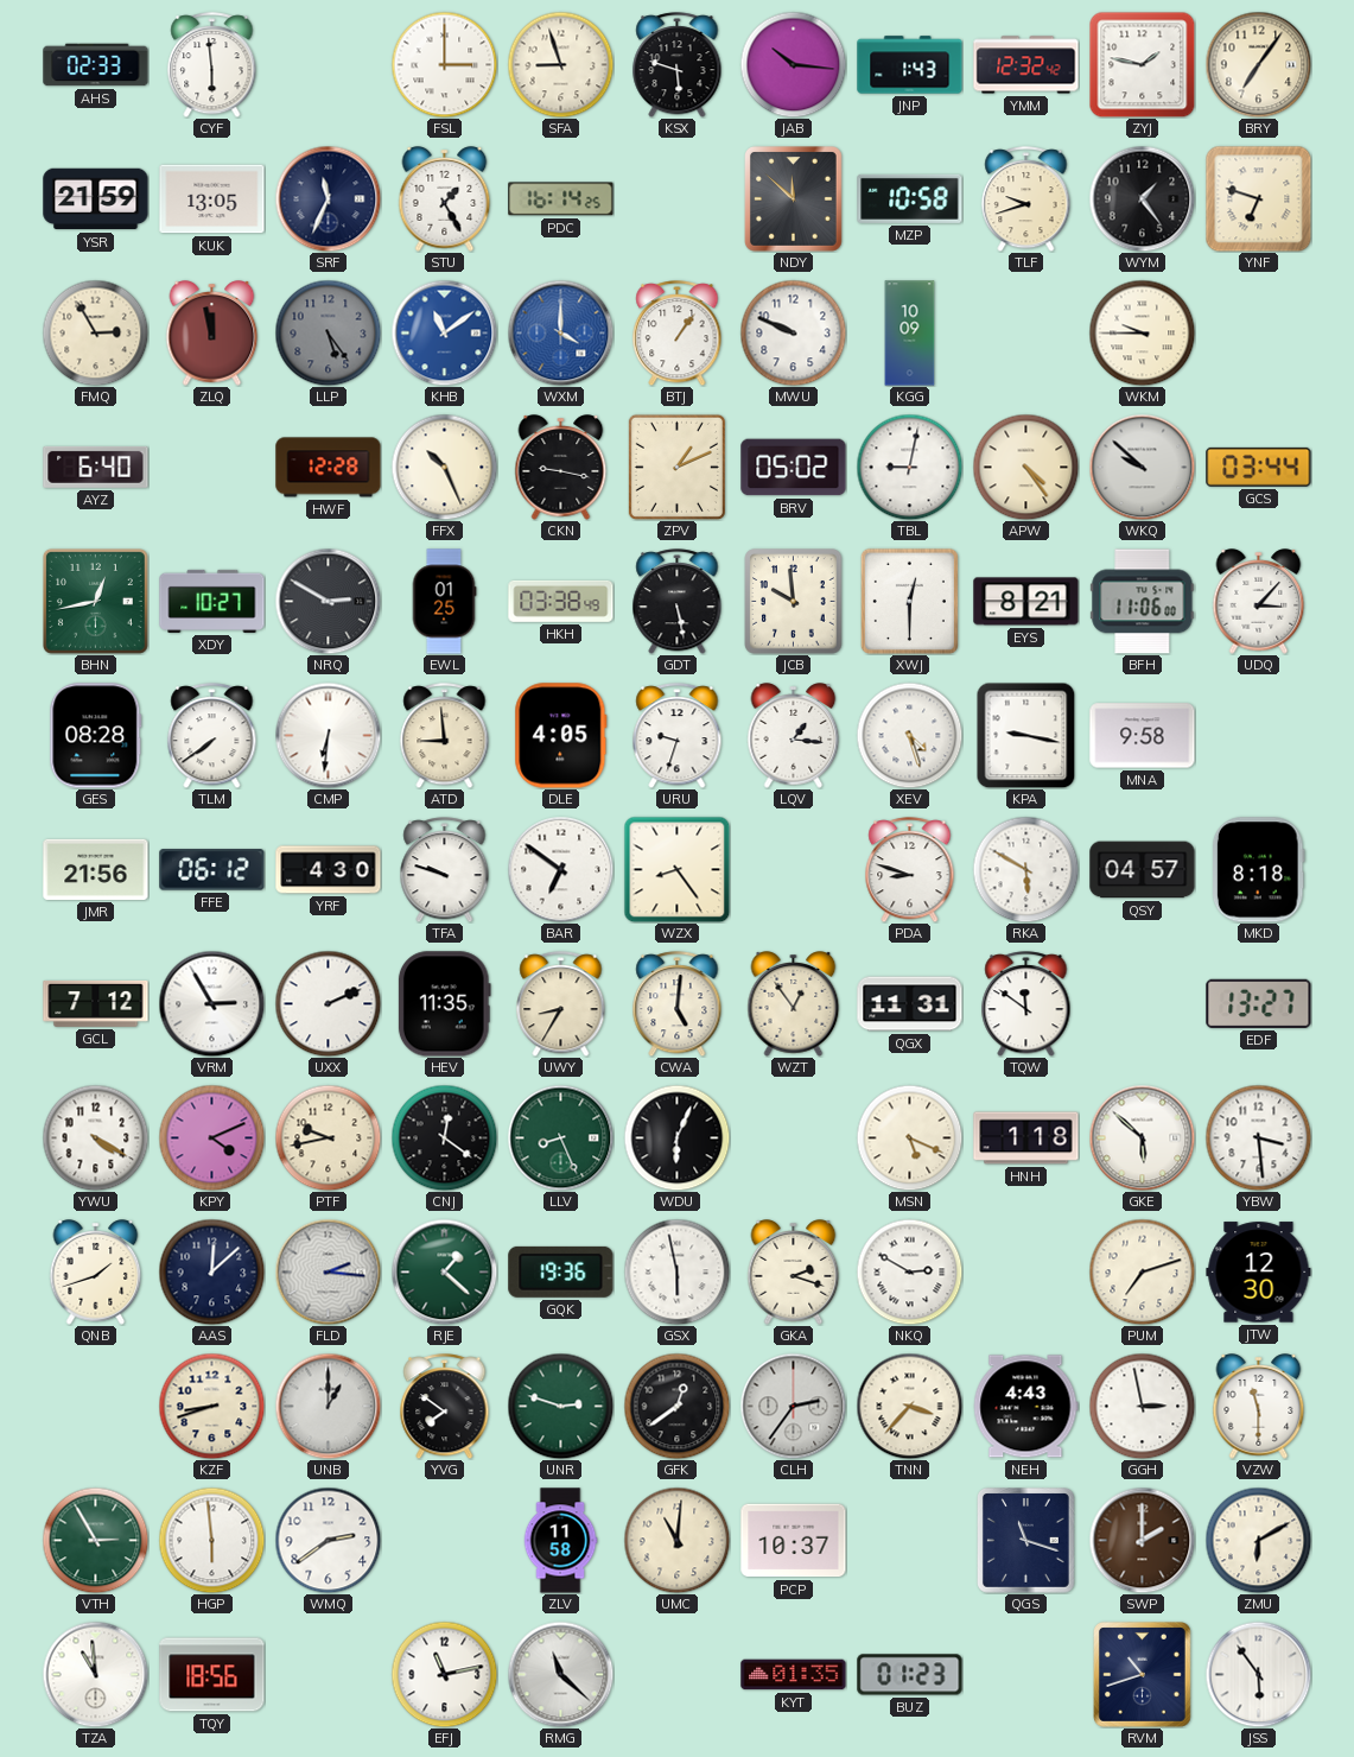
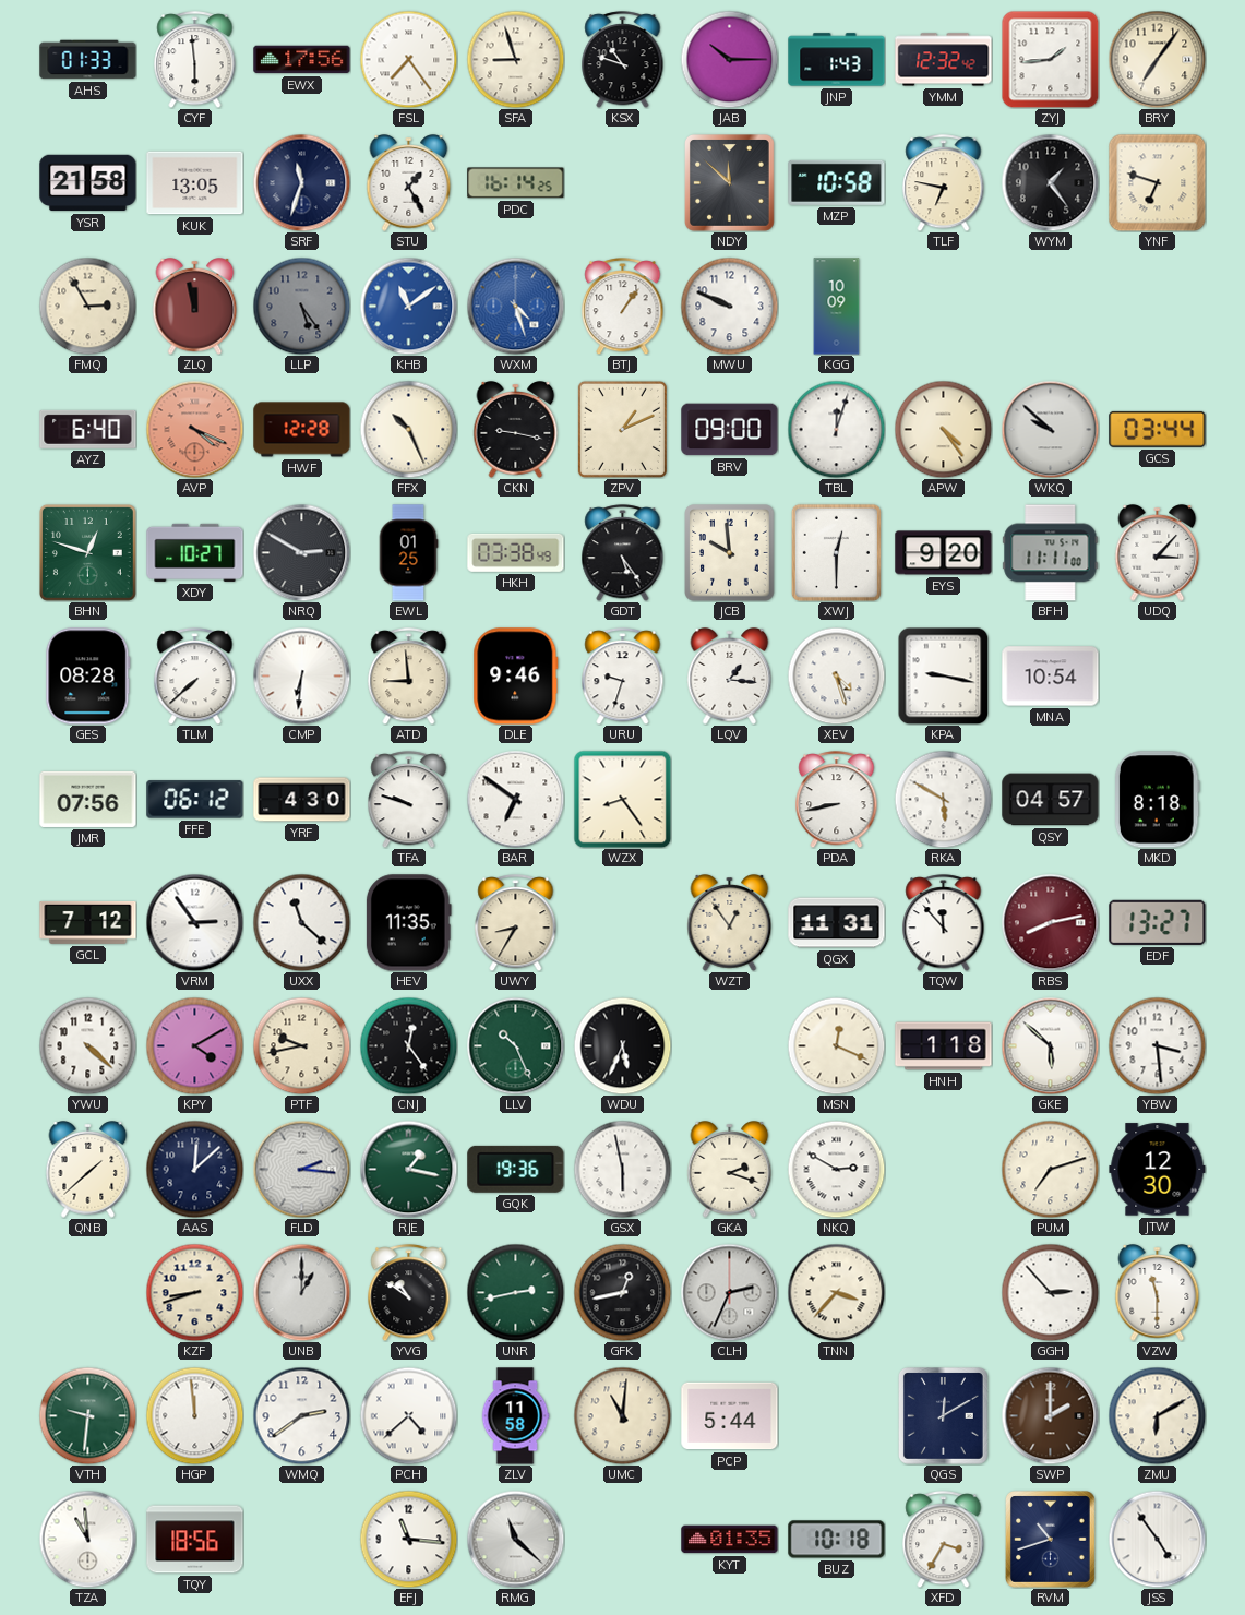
AHS: 02:33 -> 01:33
EWX: none -> 17:56
FSL: 3:00 -> 7:24
KSX: 5:48 -> 10:48
JAB: 10:16 -> 10:15
ZYJ: 1:47 -> 1:44
YSR: 21:59 -> 21:58
SRF: 11:34 -> 11:33
TLF: 9:42 -> 6:47
WXM: 4:00 -> 4:27
WKM: 9:45 -> none
AVP: none -> 4:19
BRV: 05:02 -> 09:00
TBL: 9:02 -> 12:03
BHN: 12:43 -> 12:48
GDT: 5:28 -> 5:24
EYS: 8:21 -> 9:20
BFH: 11:06 -> 11:11
TLM: 7:39 -> 7:38
DLE: 4:05 -> 9:46
MNA: 9:58 -> 10:54
JMR: 21:56 -> 07:56
PDA: 8:48 -> 8:43
VRM: 2:55 -> 2:54
UXX: 2:11 -> 11:22
CWA: 5:01 -> none
TQW: 11:51 -> 11:53
RBS: none -> 8:13
YWU: 4:20 -> 4:22
KPY: 4:11 -> 4:10
CNJ: 12:21 -> 12:24
LLV: 8:26 -> 10:26
WDU: 6:04 -> 5:34
MSN: 5:19 -> 12:19
QNB: 1:42 -> 1:38
RJE: 1:22 -> 1:17
YVG: 7:51 -> 10:51
UNR: 2:48 -> 2:43
GFK: 12:39 -> 12:43
CLH: 2:36 -> 2:34
NEH: 4:43 -> none
GGH: 2:58 -> 2:53
VTH: 2:55 -> 9:31
HGP: 5:59 -> 11:59
PCH: none -> 4:38
PCP: 10:37 -> 5:44
QGS: 11:18 -> 12:10
EFJ: 11:13 -> 11:16
BUZ: 01:23 -> 10:18
XFD: none -> 3:35
JSS: 5:54 -> 4:54
